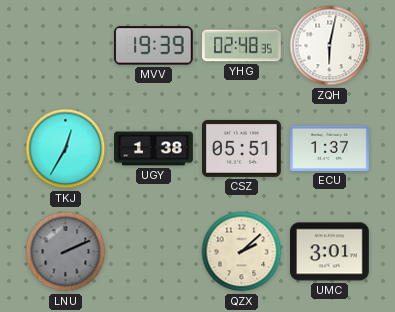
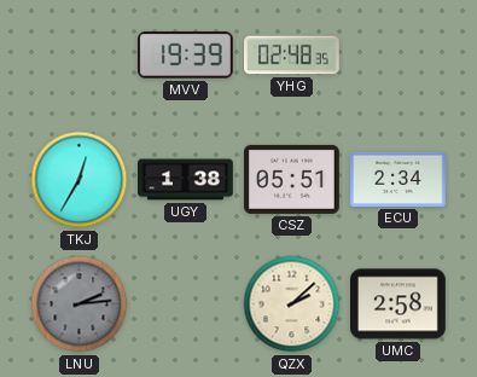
ZQH: 6:02 -> none
ECU: 1:37 -> 2:34
LNU: 2:11 -> 2:14
UMC: 3:01 -> 2:58
